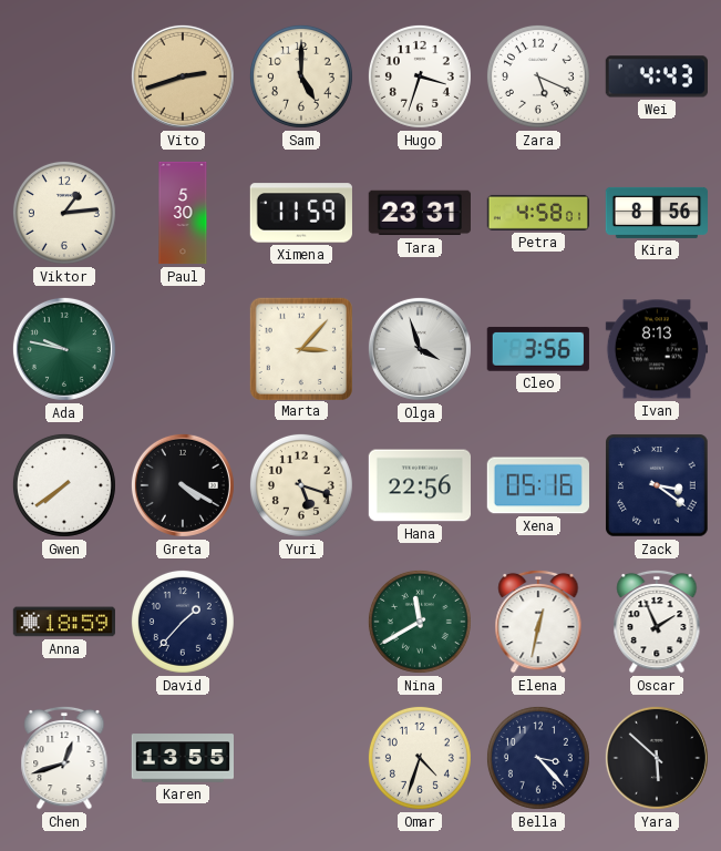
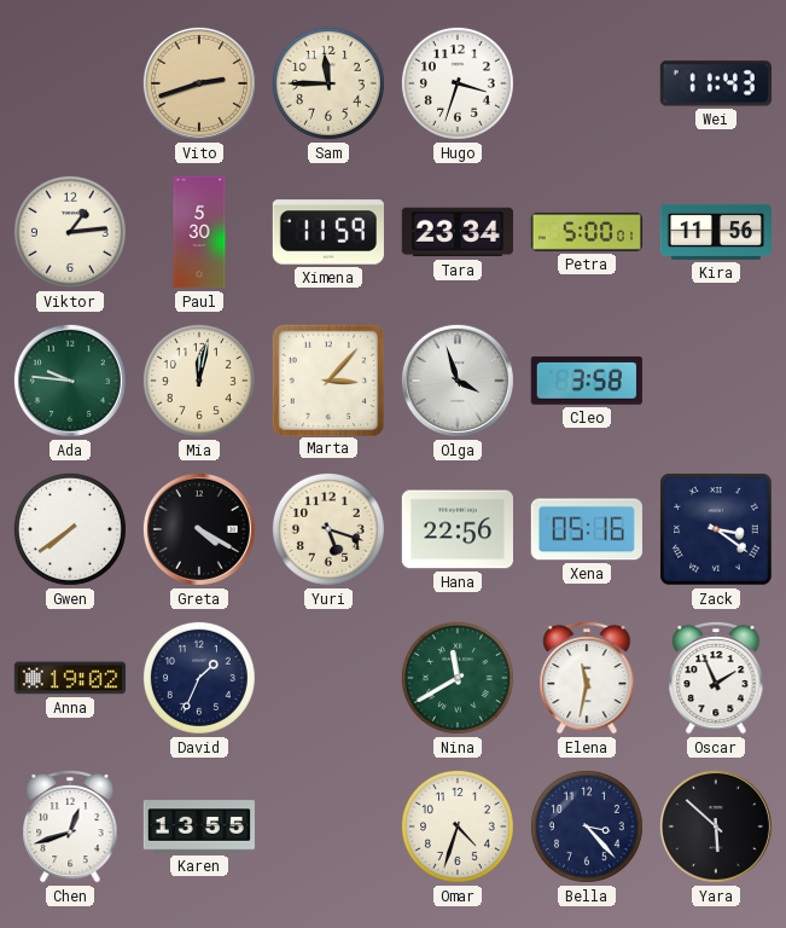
Sam: 5:00 -> 11:45
Zara: 5:19 -> none
Wei: 4:43 -> 11:43
Tara: 23:31 -> 23:34
Petra: 4:58 -> 5:00
Kira: 8:56 -> 11:56
Ada: 9:47 -> 9:46
Mia: none -> 12:02
Cleo: 3:56 -> 3:58
Ivan: 8:13 -> none
Anna: 18:59 -> 19:02
David: 1:37 -> 1:34
Elena: 12:32 -> 11:32
